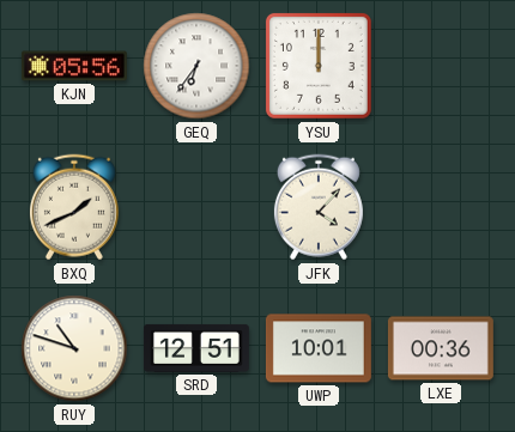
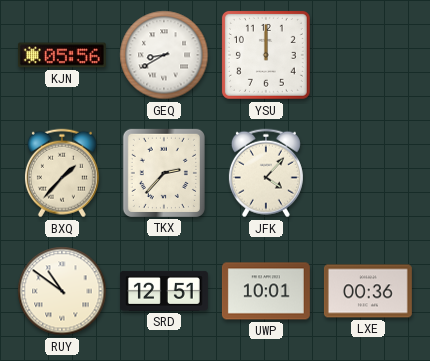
GEQ: 6:36 -> 8:40
BXQ: 1:41 -> 1:37
TKX: none -> 2:37
RUY: 10:48 -> 10:51
